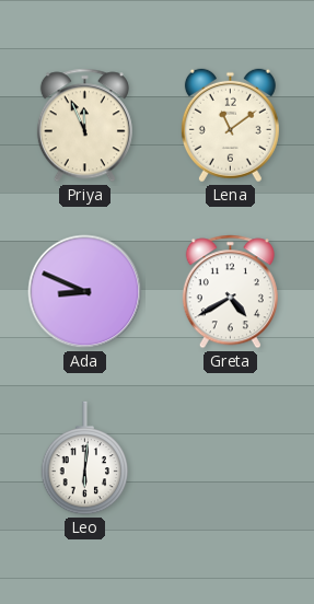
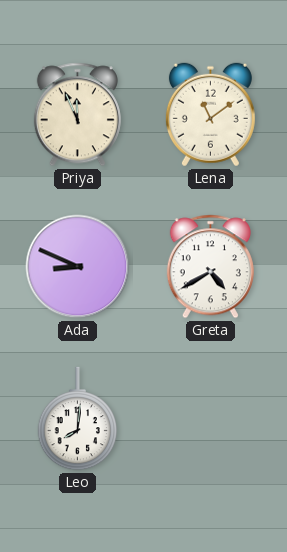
Leo: 6:01 -> 8:01
